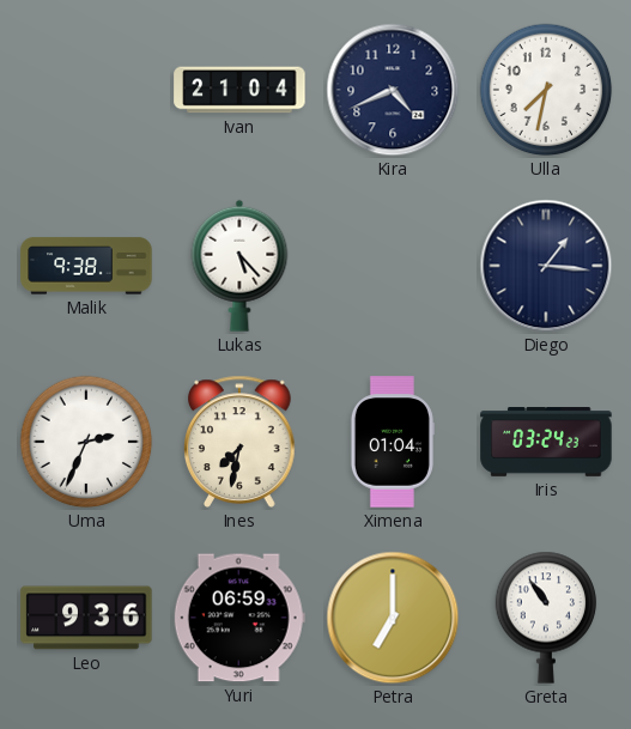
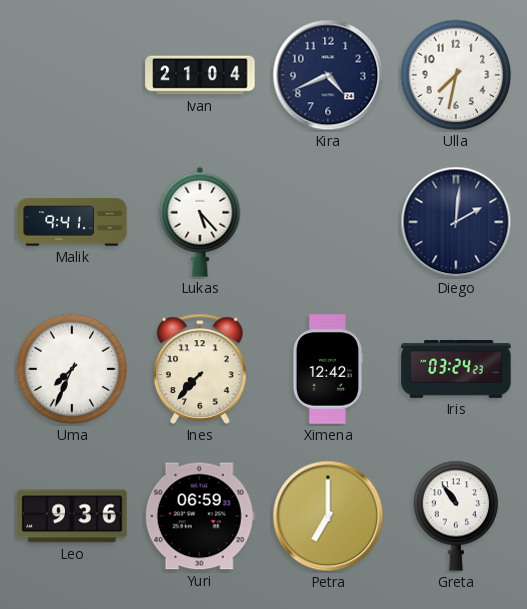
Malik: 9:38 -> 9:41
Diego: 1:16 -> 2:01
Uma: 2:34 -> 7:34
Ines: 7:32 -> 7:37
Ximena: 01:04 -> 12:42
